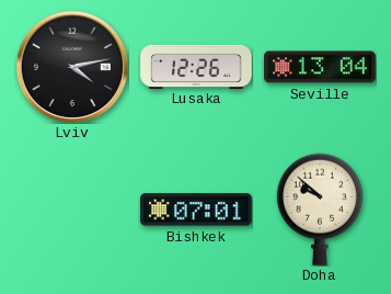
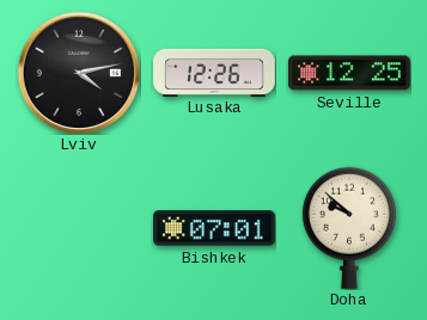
Seville: 13:04 -> 12:25
